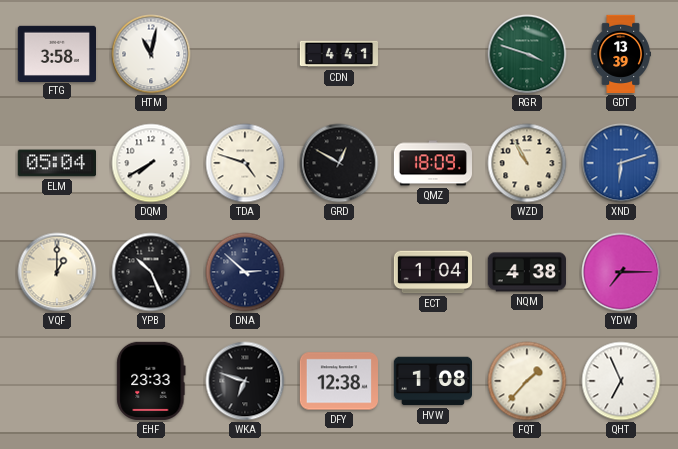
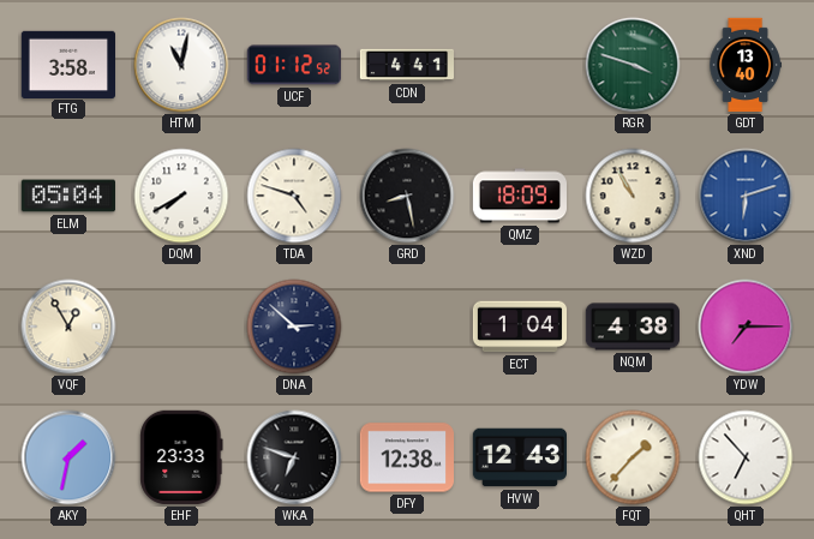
UCF: none -> 01:12
GDT: 13:39 -> 13:40
GRD: 12:50 -> 8:28
VQF: 1:00 -> 12:55
YPB: 10:26 -> none
AKY: none -> 1:32
HVW: 1:08 -> 12:43
QHT: 6:56 -> 6:53
